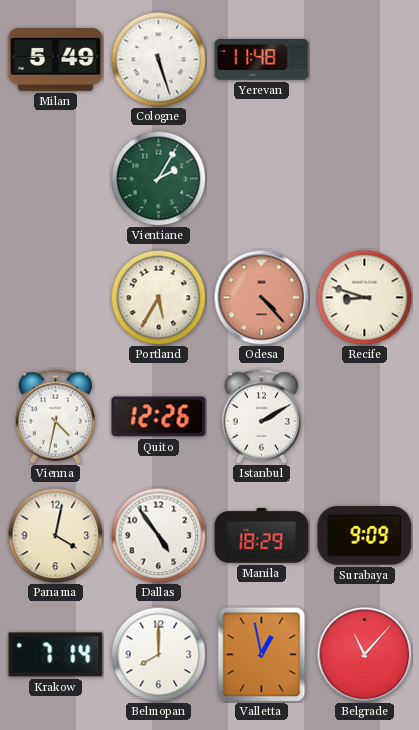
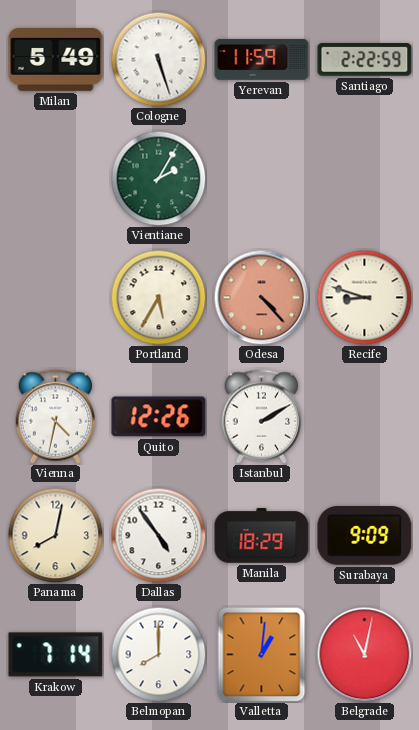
Yerevan: 11:48 -> 11:59
Santiago: none -> 2:22
Panama: 4:02 -> 8:02
Valletta: 12:58 -> 1:01
Belgrade: 11:07 -> 11:02
